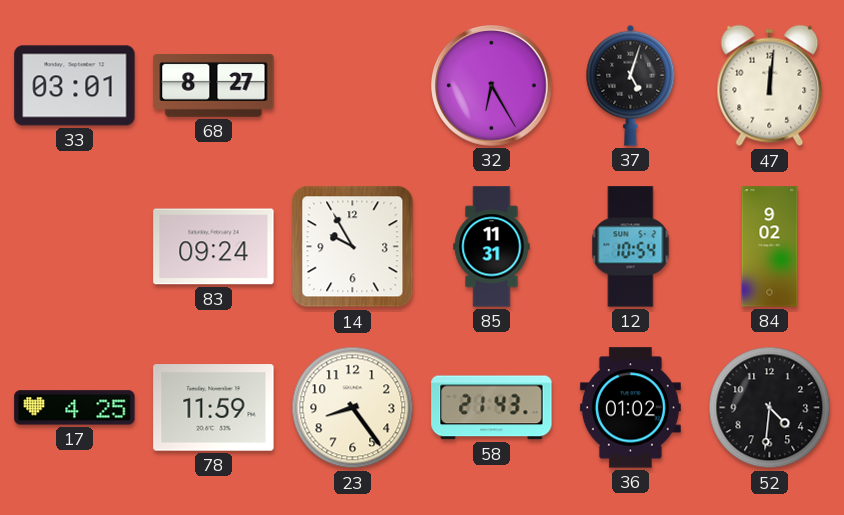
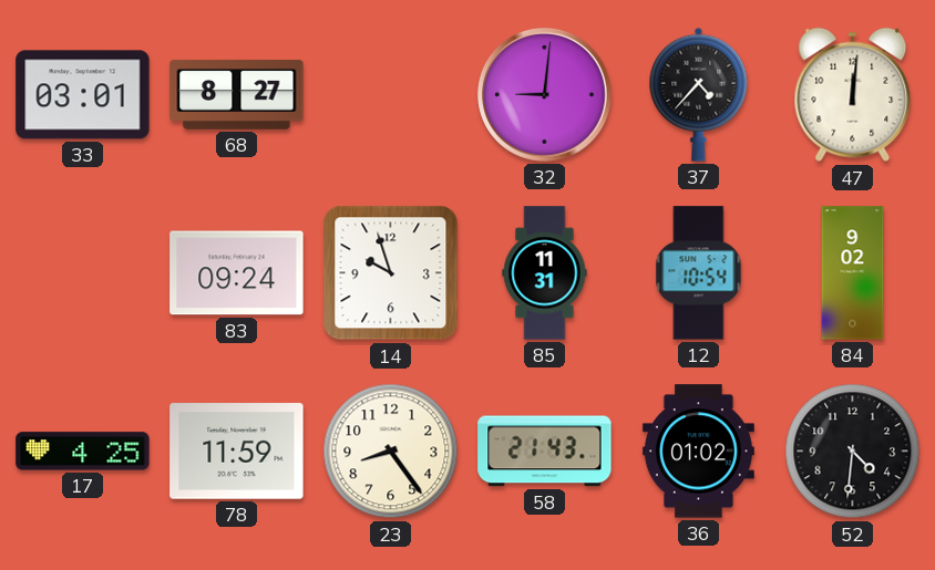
32: 6:25 -> 9:01
37: 5:03 -> 4:37
14: 9:55 -> 9:57
